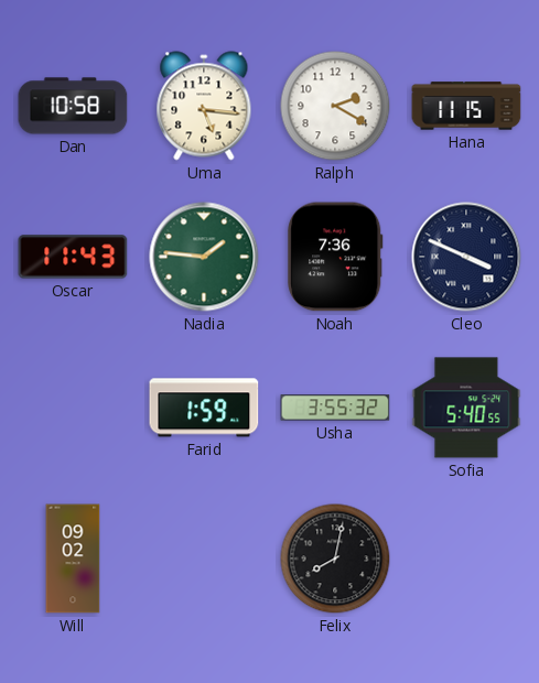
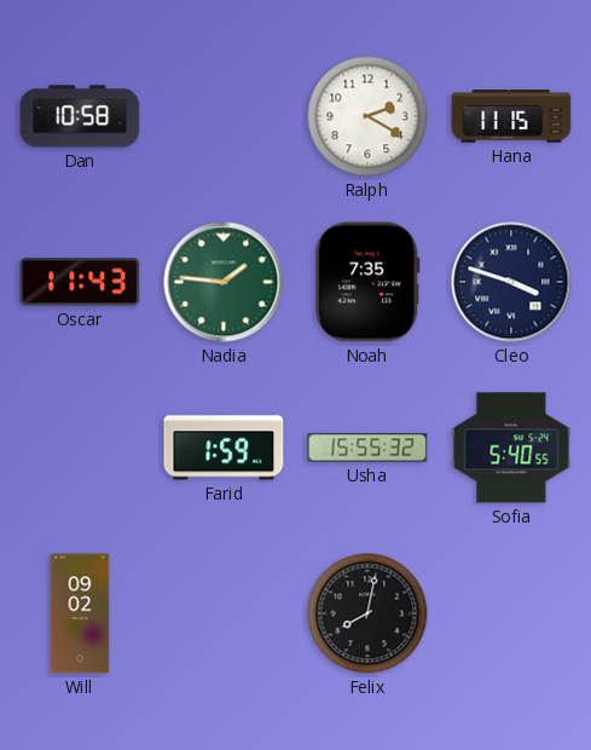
Uma: 5:16 -> none
Noah: 7:36 -> 7:35
Cleo: 3:49 -> 3:48
Usha: 3:55 -> 15:55
